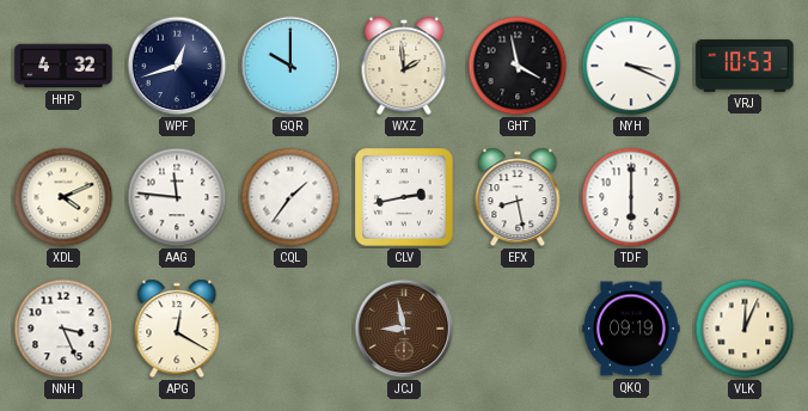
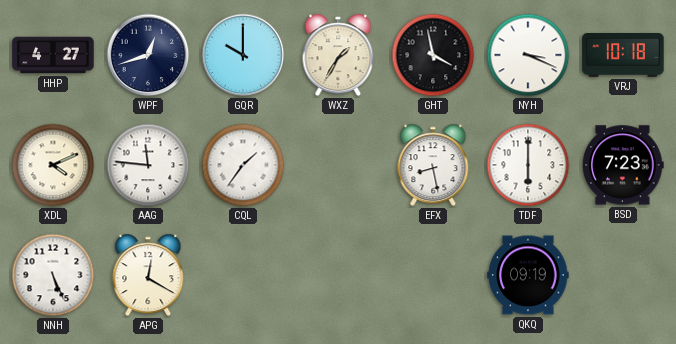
HHP: 4:32 -> 4:27
WXZ: 1:59 -> 1:35
VRJ: 10:53 -> 10:18
CLV: 2:43 -> none
BSD: none -> 7:23
NNH: 3:26 -> 5:26
JCJ: 8:58 -> none
VLK: 12:04 -> none
